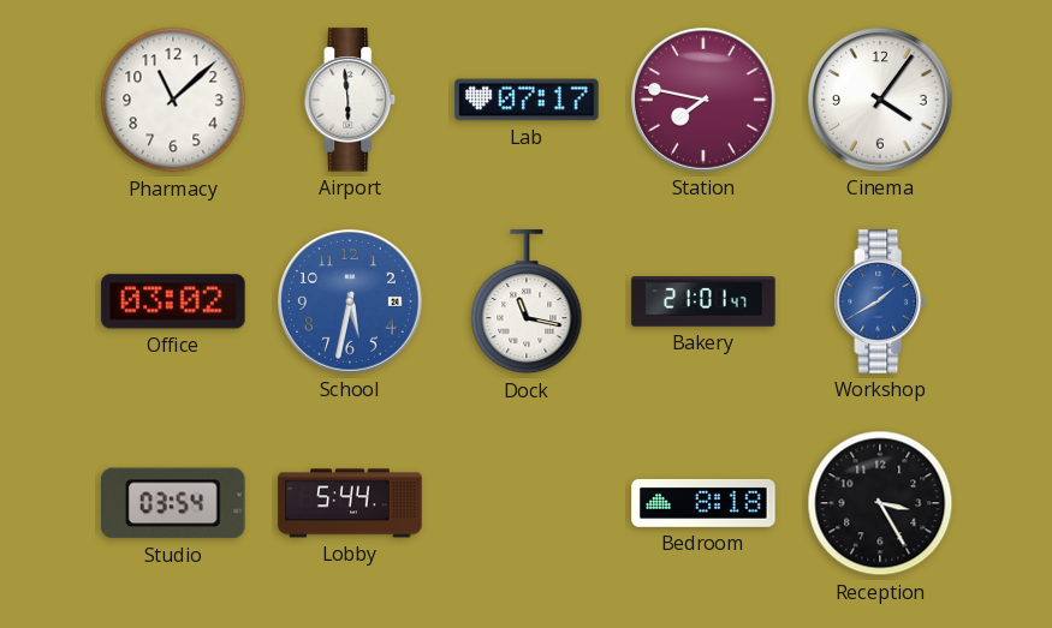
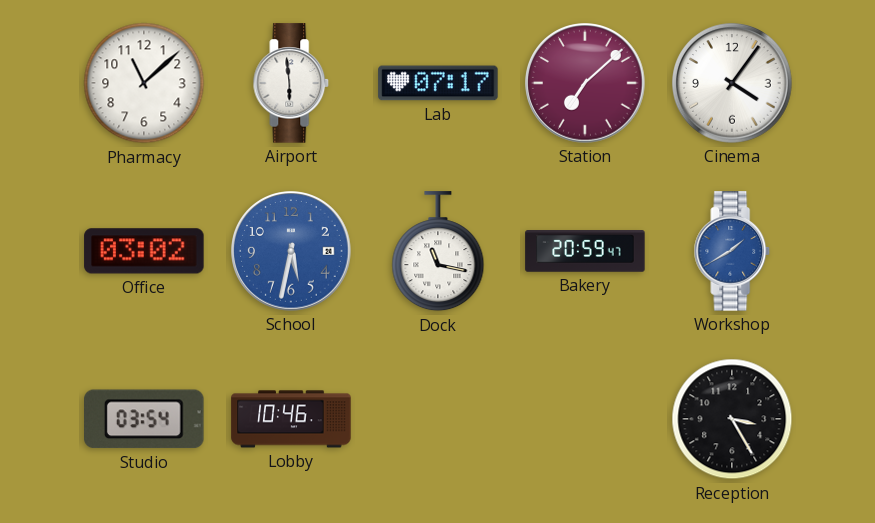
Station: 7:47 -> 7:08
Bakery: 21:01 -> 20:59
Lobby: 5:44 -> 10:46
Bedroom: 8:18 -> none
